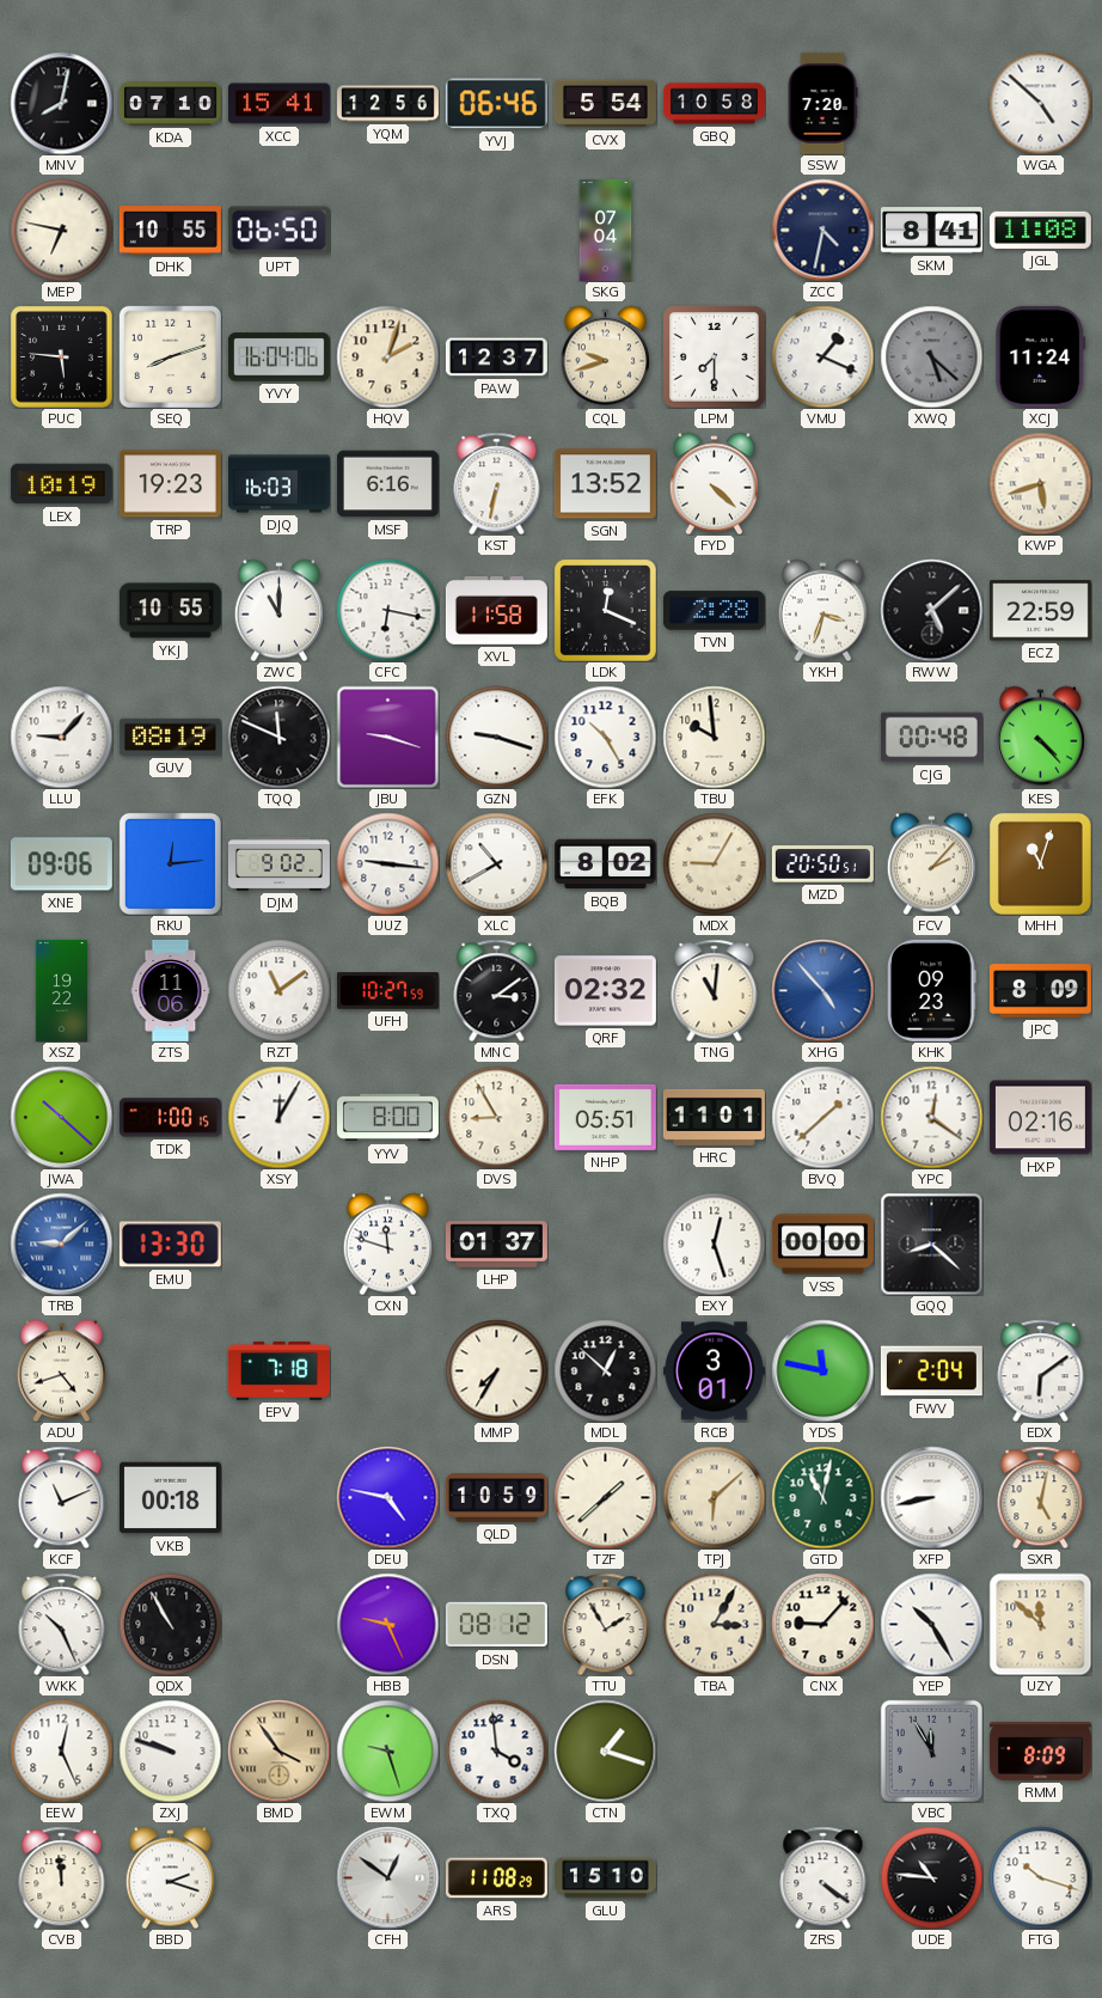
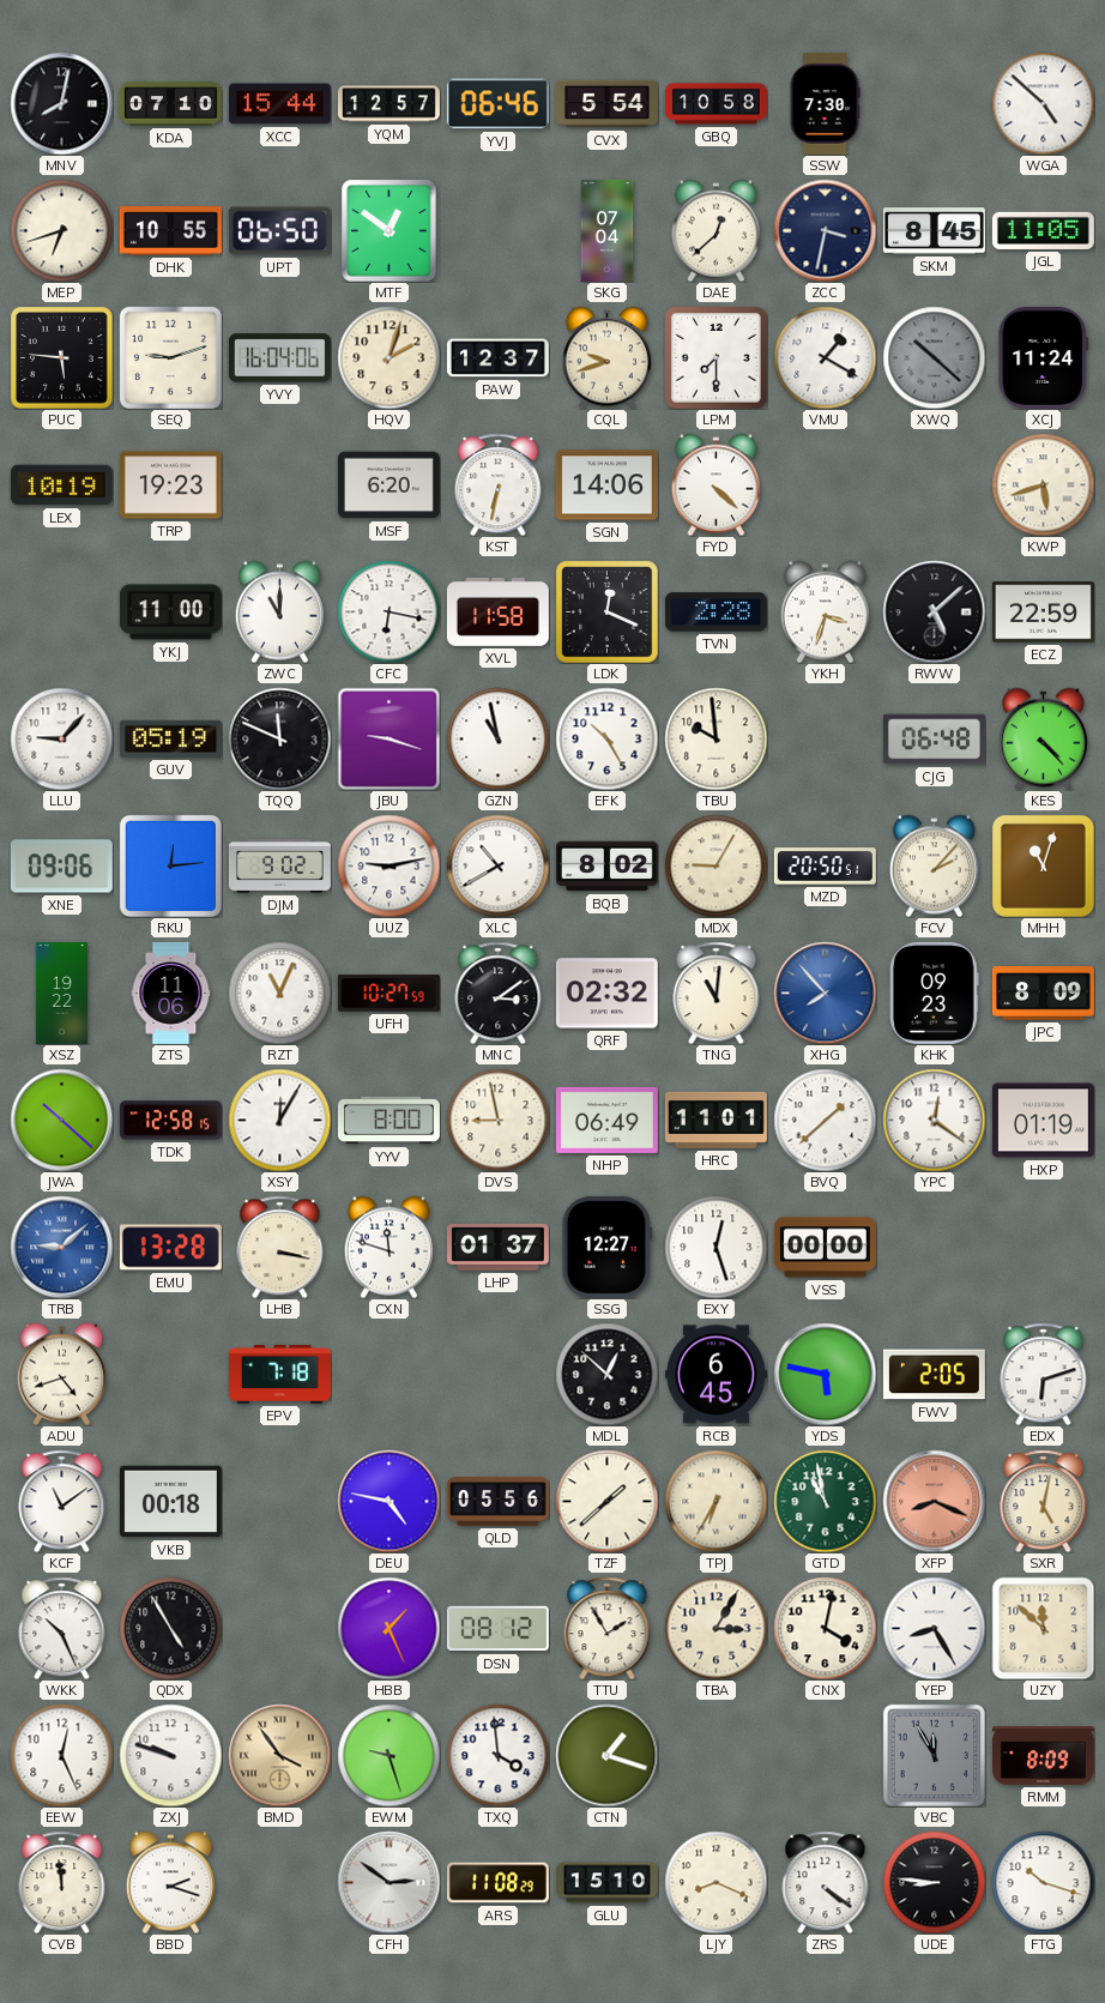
XCC: 15:41 -> 15:44
YQM: 12:56 -> 12:57
SSW: 7:20 -> 7:30
MEP: 6:47 -> 6:42
MTF: none -> 12:51
DAE: none -> 12:38
ZCC: 4:32 -> 3:32
SKM: 8:41 -> 8:45
JGL: 11:08 -> 11:05
SEQ: 8:12 -> 9:12
VMU: 1:19 -> 1:20
XWQ: 5:22 -> 10:22
DJQ: 16:03 -> none
MSF: 6:16 -> 6:20
SGN: 13:52 -> 14:06
YKJ: 10:55 -> 11:00
GUV: 08:19 -> 05:19
GZN: 9:18 -> 10:58
CJG: 00:48 -> 06:48
UUZ: 9:16 -> 9:13
RZT: 11:09 -> 11:04
XHG: 4:53 -> 7:53
TDK: 1:00 -> 12:58
DVS: 8:55 -> 8:58
NHP: 05:51 -> 06:49
HXP: 02:16 -> 01:19
EMU: 13:30 -> 13:28
LHB: none -> 3:17
SSG: none -> 12:27
GQQ: 8:22 -> none
MMP: 7:35 -> none
RCB: 3:01 -> 6:45
YDS: 11:47 -> 5:47
FWV: 2:04 -> 2:05
EDX: 6:09 -> 6:12
KCF: 11:11 -> 11:09
QLD: 10:59 -> 05:56
TPJ: 6:08 -> 6:35
GTD: 11:02 -> 10:58
XFP: 8:43 -> 8:19
XFP dial: white -> salmon
QDX: 10:55 -> 4:55
HBB: 9:26 -> 1:26
CNX: 9:07 -> 4:02
YEP: 10:25 -> 8:25
CFH: 12:51 -> 2:51
LJY: none -> 8:19
UDE: 10:46 -> 8:46
